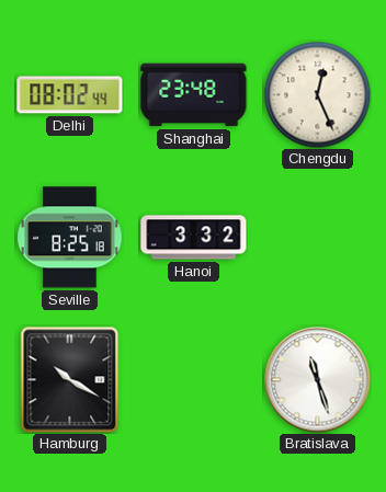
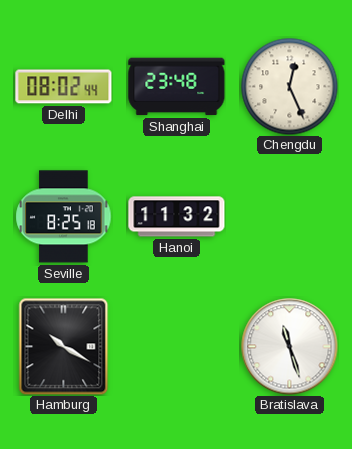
Hanoi: 3:32 -> 11:32
